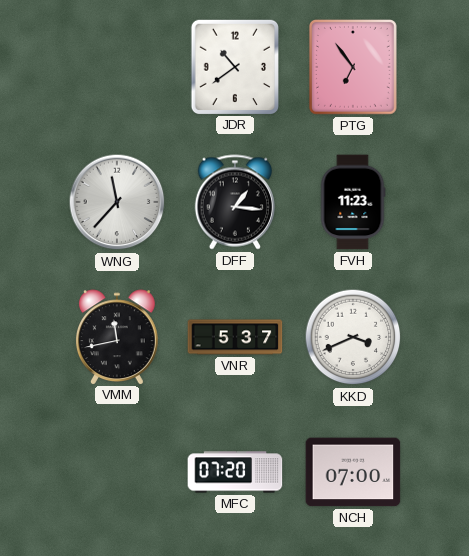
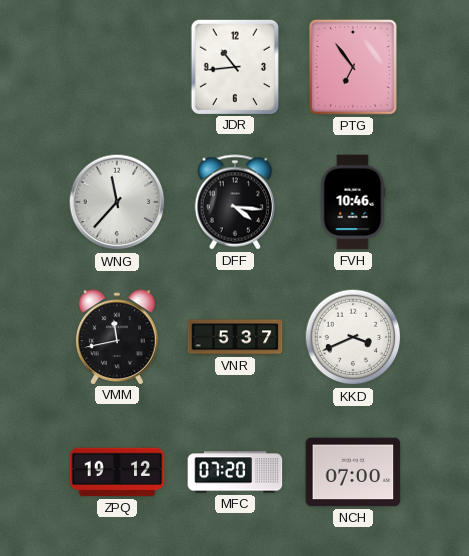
JDR: 10:39 -> 10:44
DFF: 1:16 -> 4:16
FVH: 11:23 -> 10:46
ZPQ: none -> 19:12
